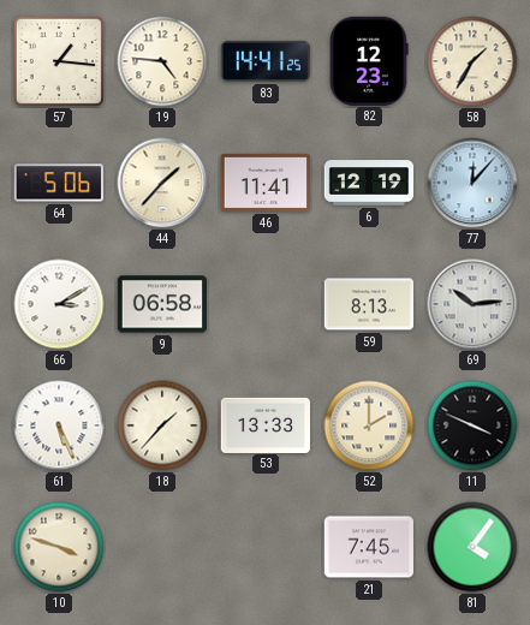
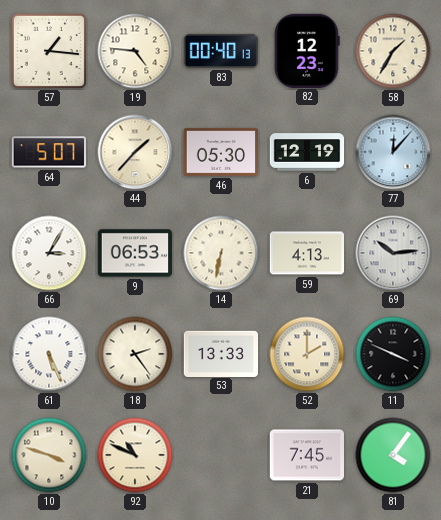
83: 14:41 -> 00:40
64: 5:06 -> 5:07
46: 11:41 -> 05:30
66: 3:10 -> 3:05
9: 06:58 -> 06:53
14: none -> 6:32
59: 8:13 -> 4:13
18: 1:37 -> 2:24
92: none -> 10:49
